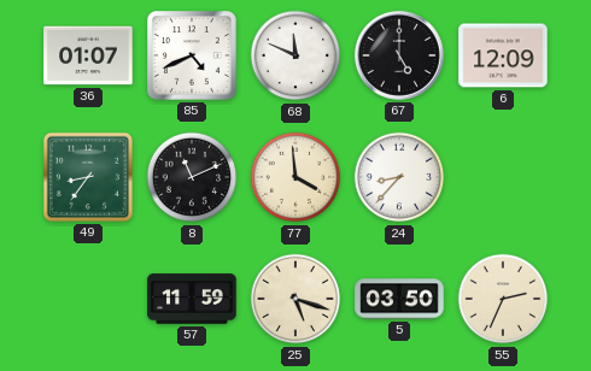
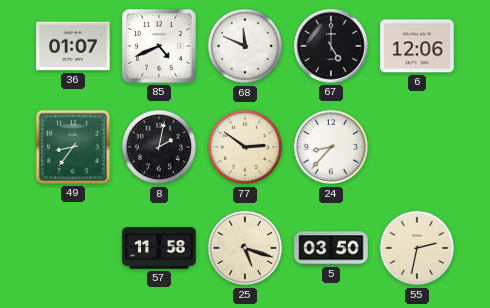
6: 12:09 -> 12:06
8: 11:11 -> 2:02
77: 3:59 -> 2:51
57: 11:59 -> 11:58
55: 2:34 -> 2:32
